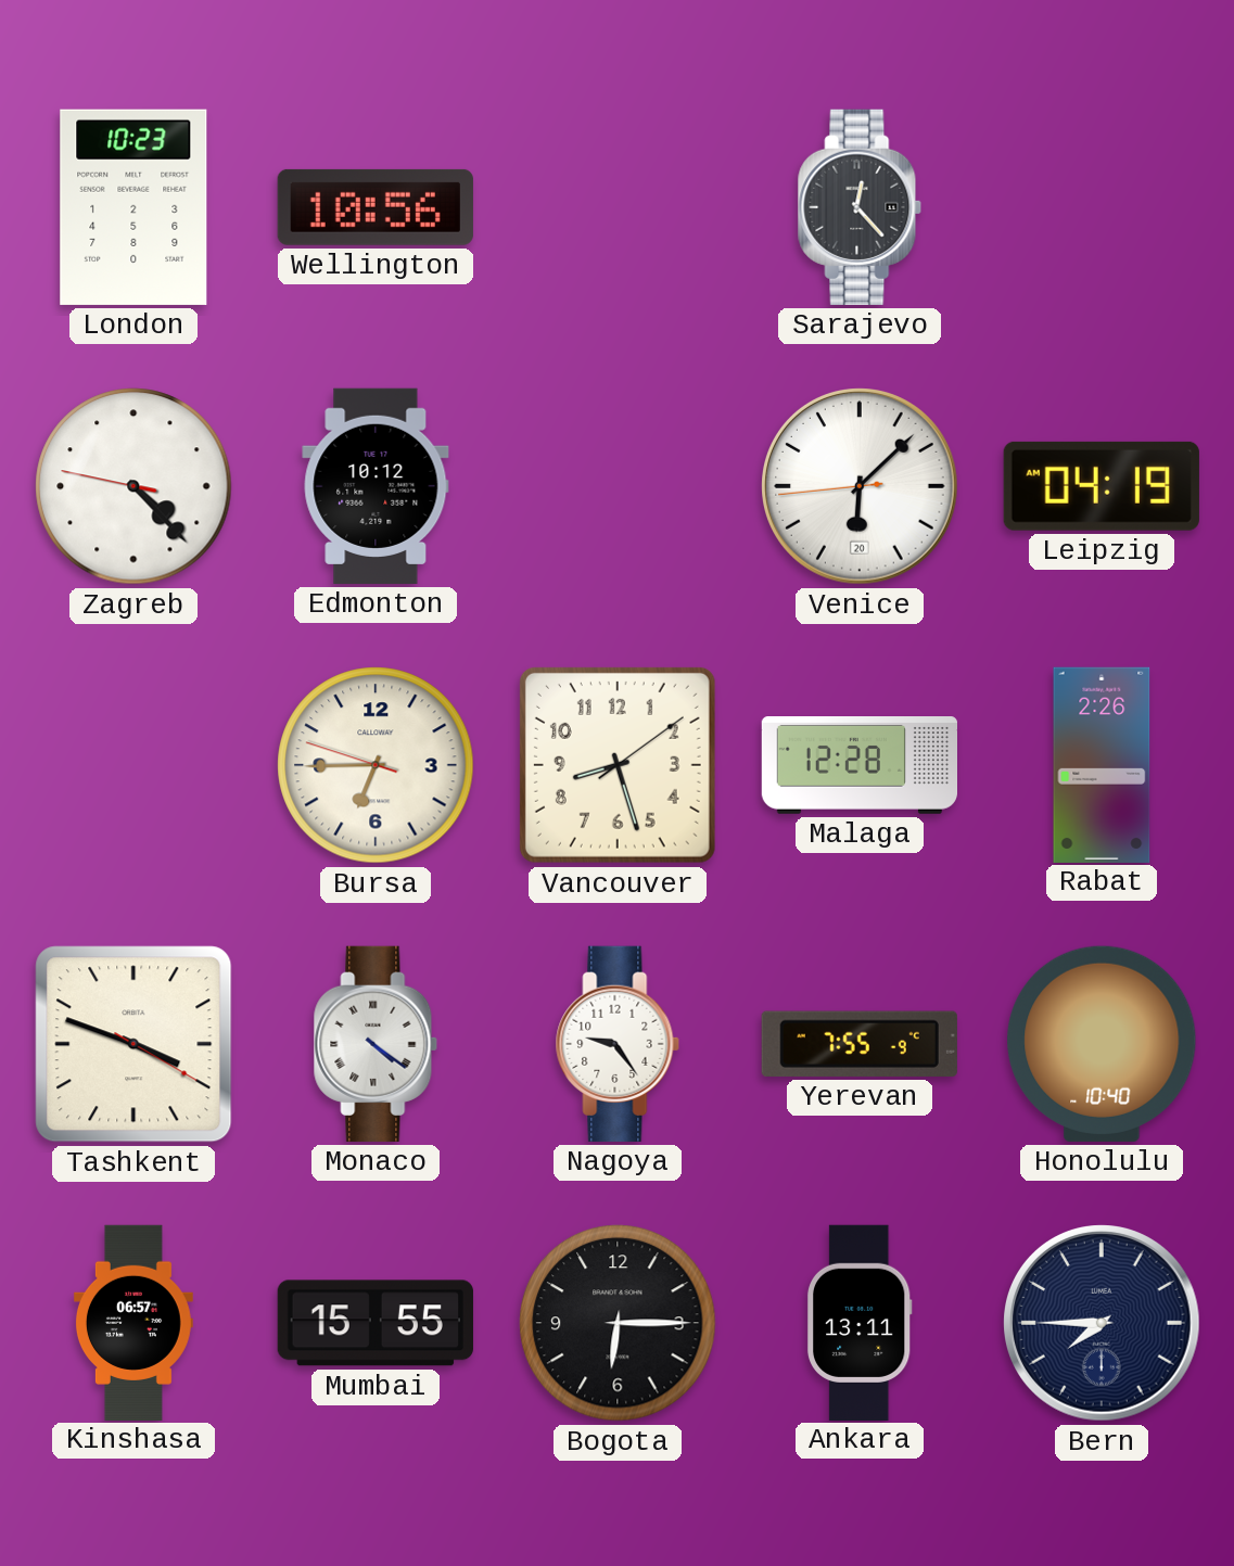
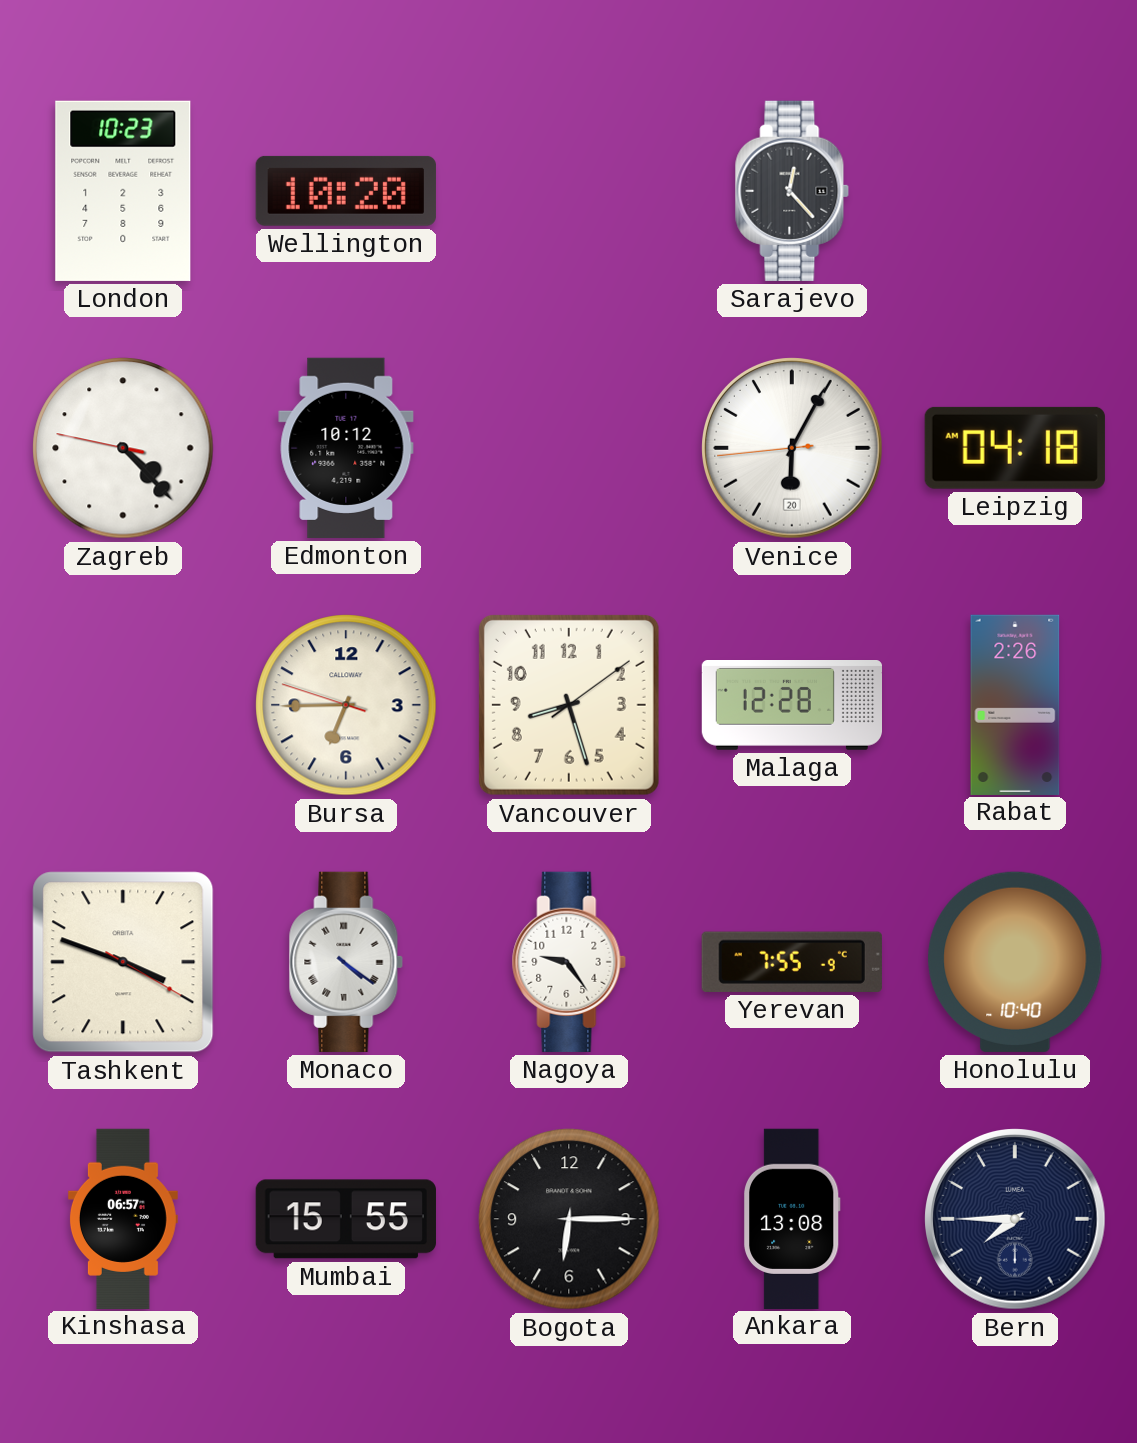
Wellington: 10:56 -> 10:20
Venice: 6:07 -> 6:04
Leipzig: 04:19 -> 04:18
Ankara: 13:11 -> 13:08
